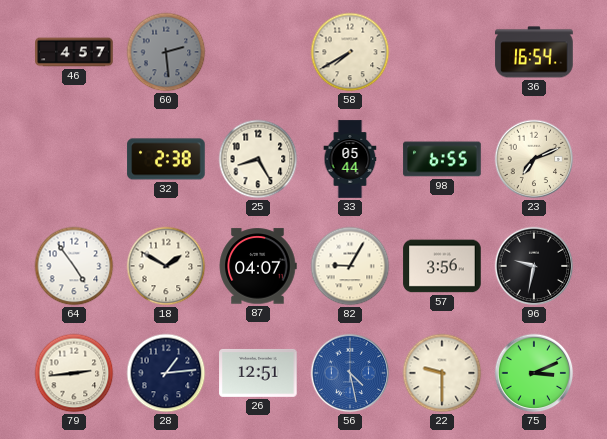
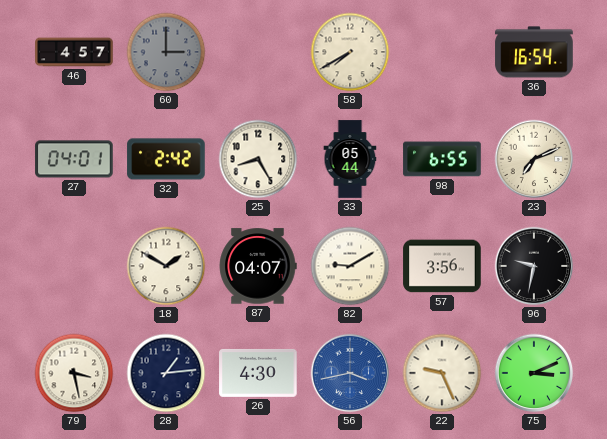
60: 2:29 -> 3:00
27: none -> 04:01
32: 2:38 -> 2:42
64: 4:54 -> none
82: 9:05 -> 9:10
79: 2:44 -> 3:28
26: 12:51 -> 4:30
56: 4:28 -> 3:43
22: 9:30 -> 9:26
